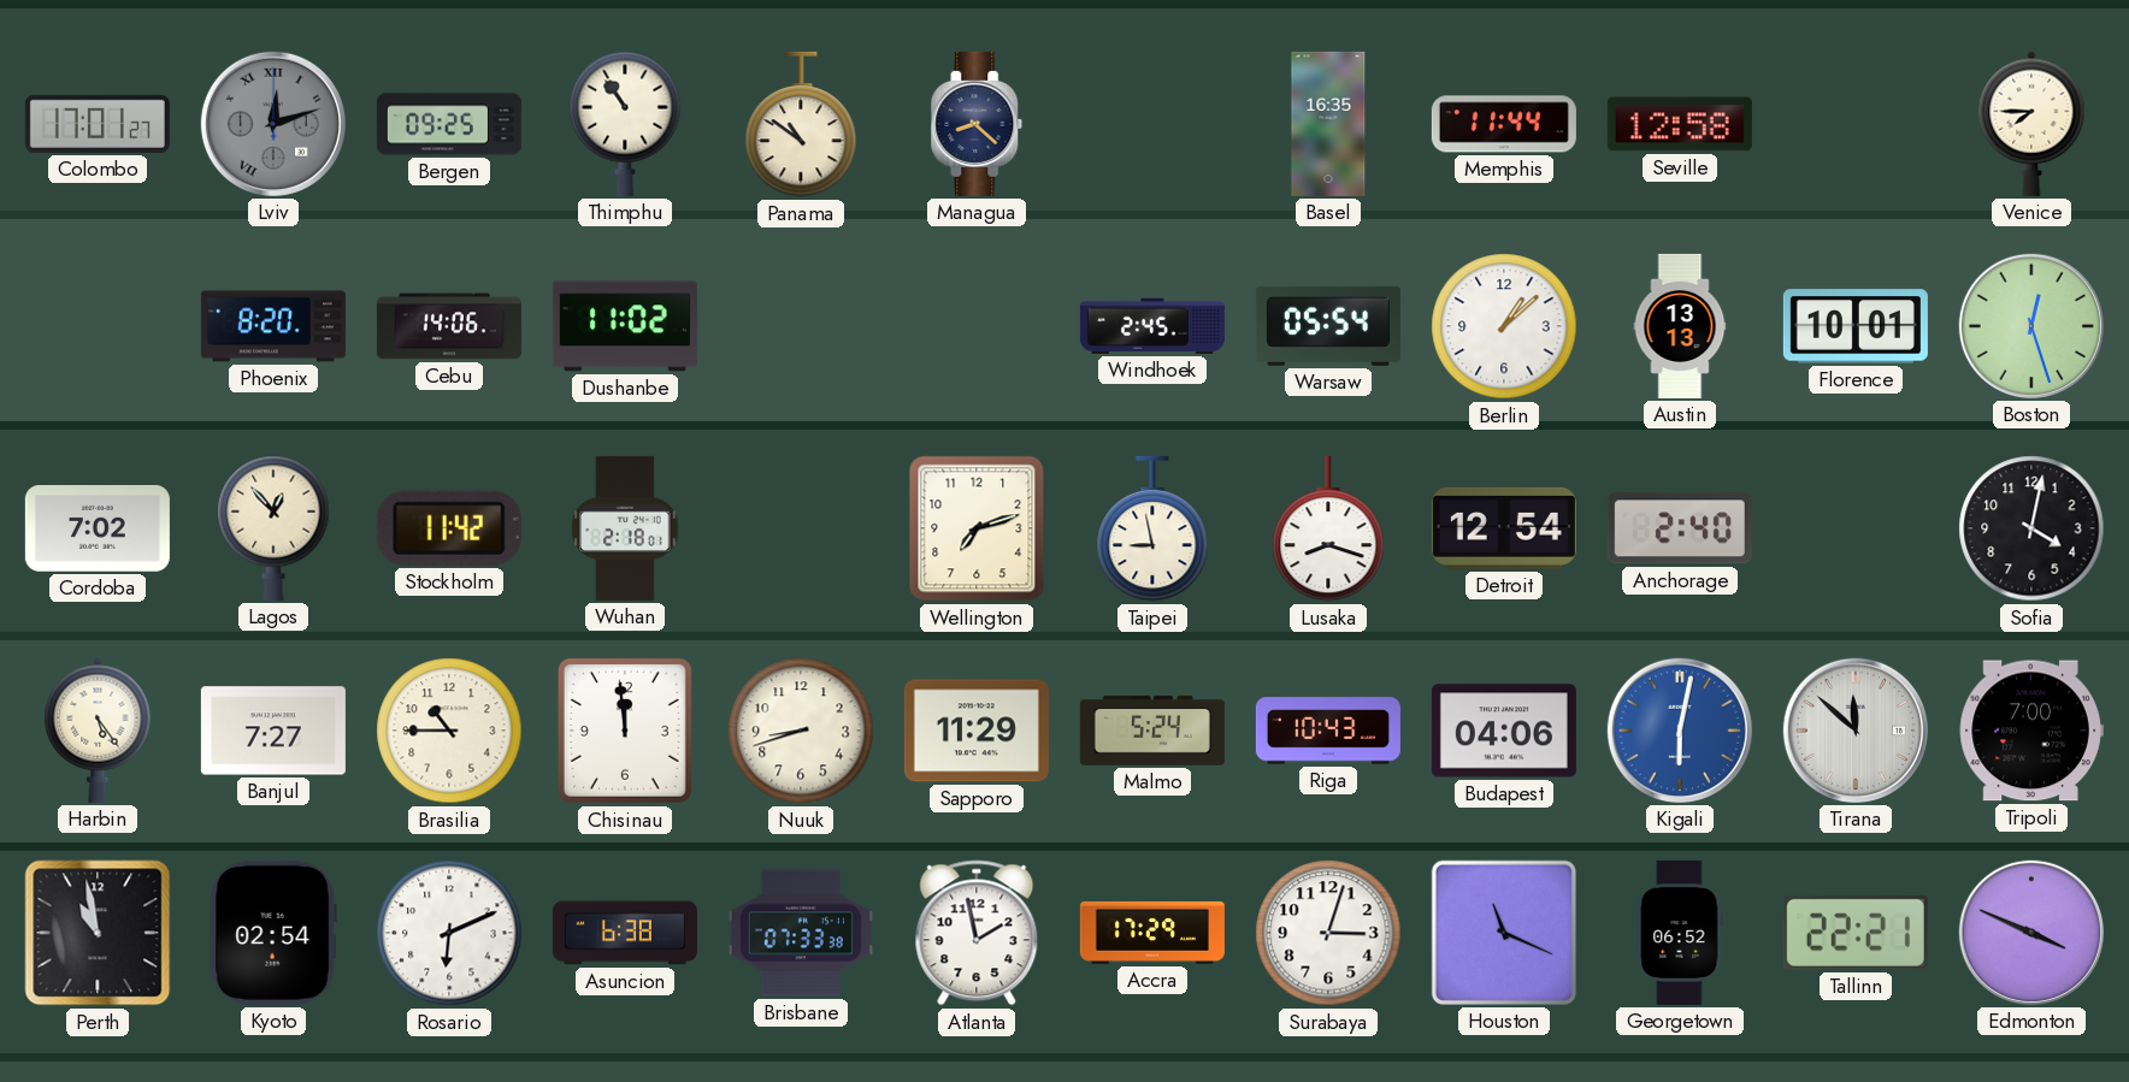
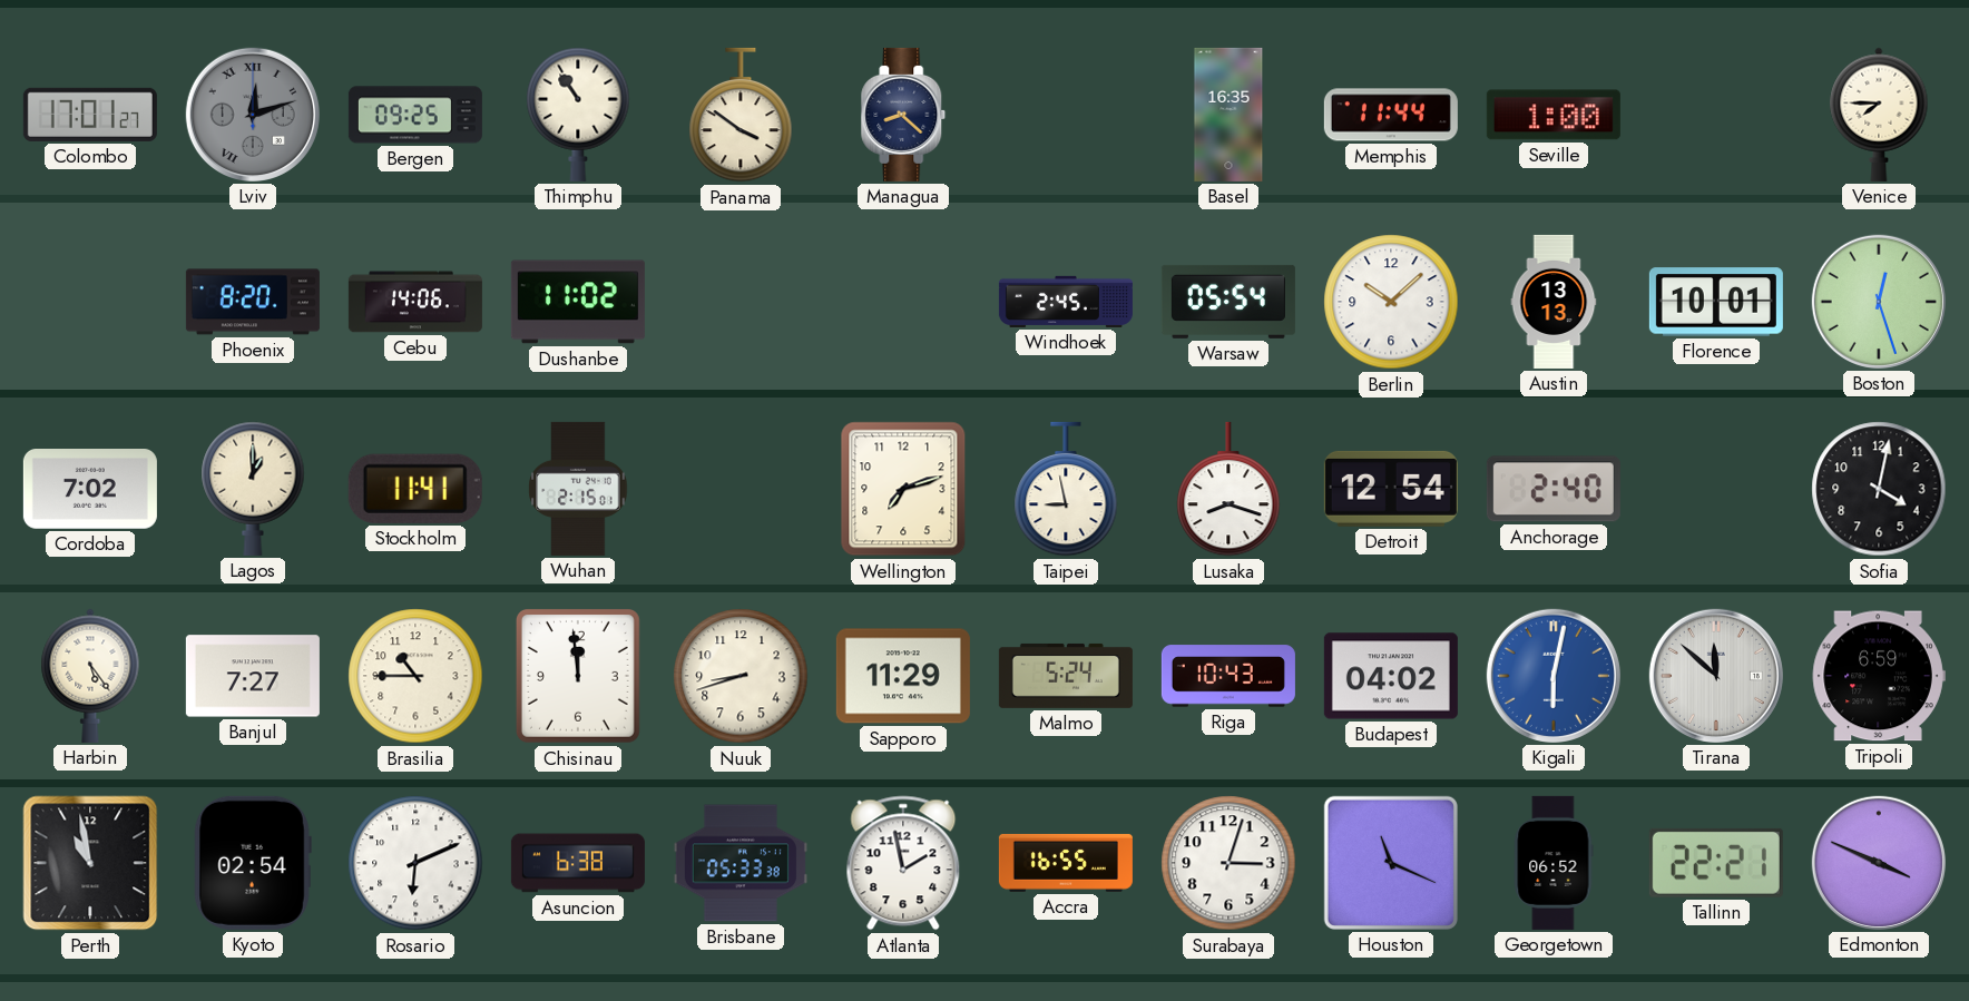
Panama: 10:51 -> 3:51
Seville: 12:58 -> 1:00
Berlin: 1:08 -> 10:08
Lagos: 12:53 -> 1:00
Stockholm: 11:42 -> 11:41
Wuhan: 2:18 -> 2:15
Budapest: 04:06 -> 04:02
Tripoli: 7:00 -> 6:59
Brisbane: 07:33 -> 05:33
Accra: 17:29 -> 16:55
